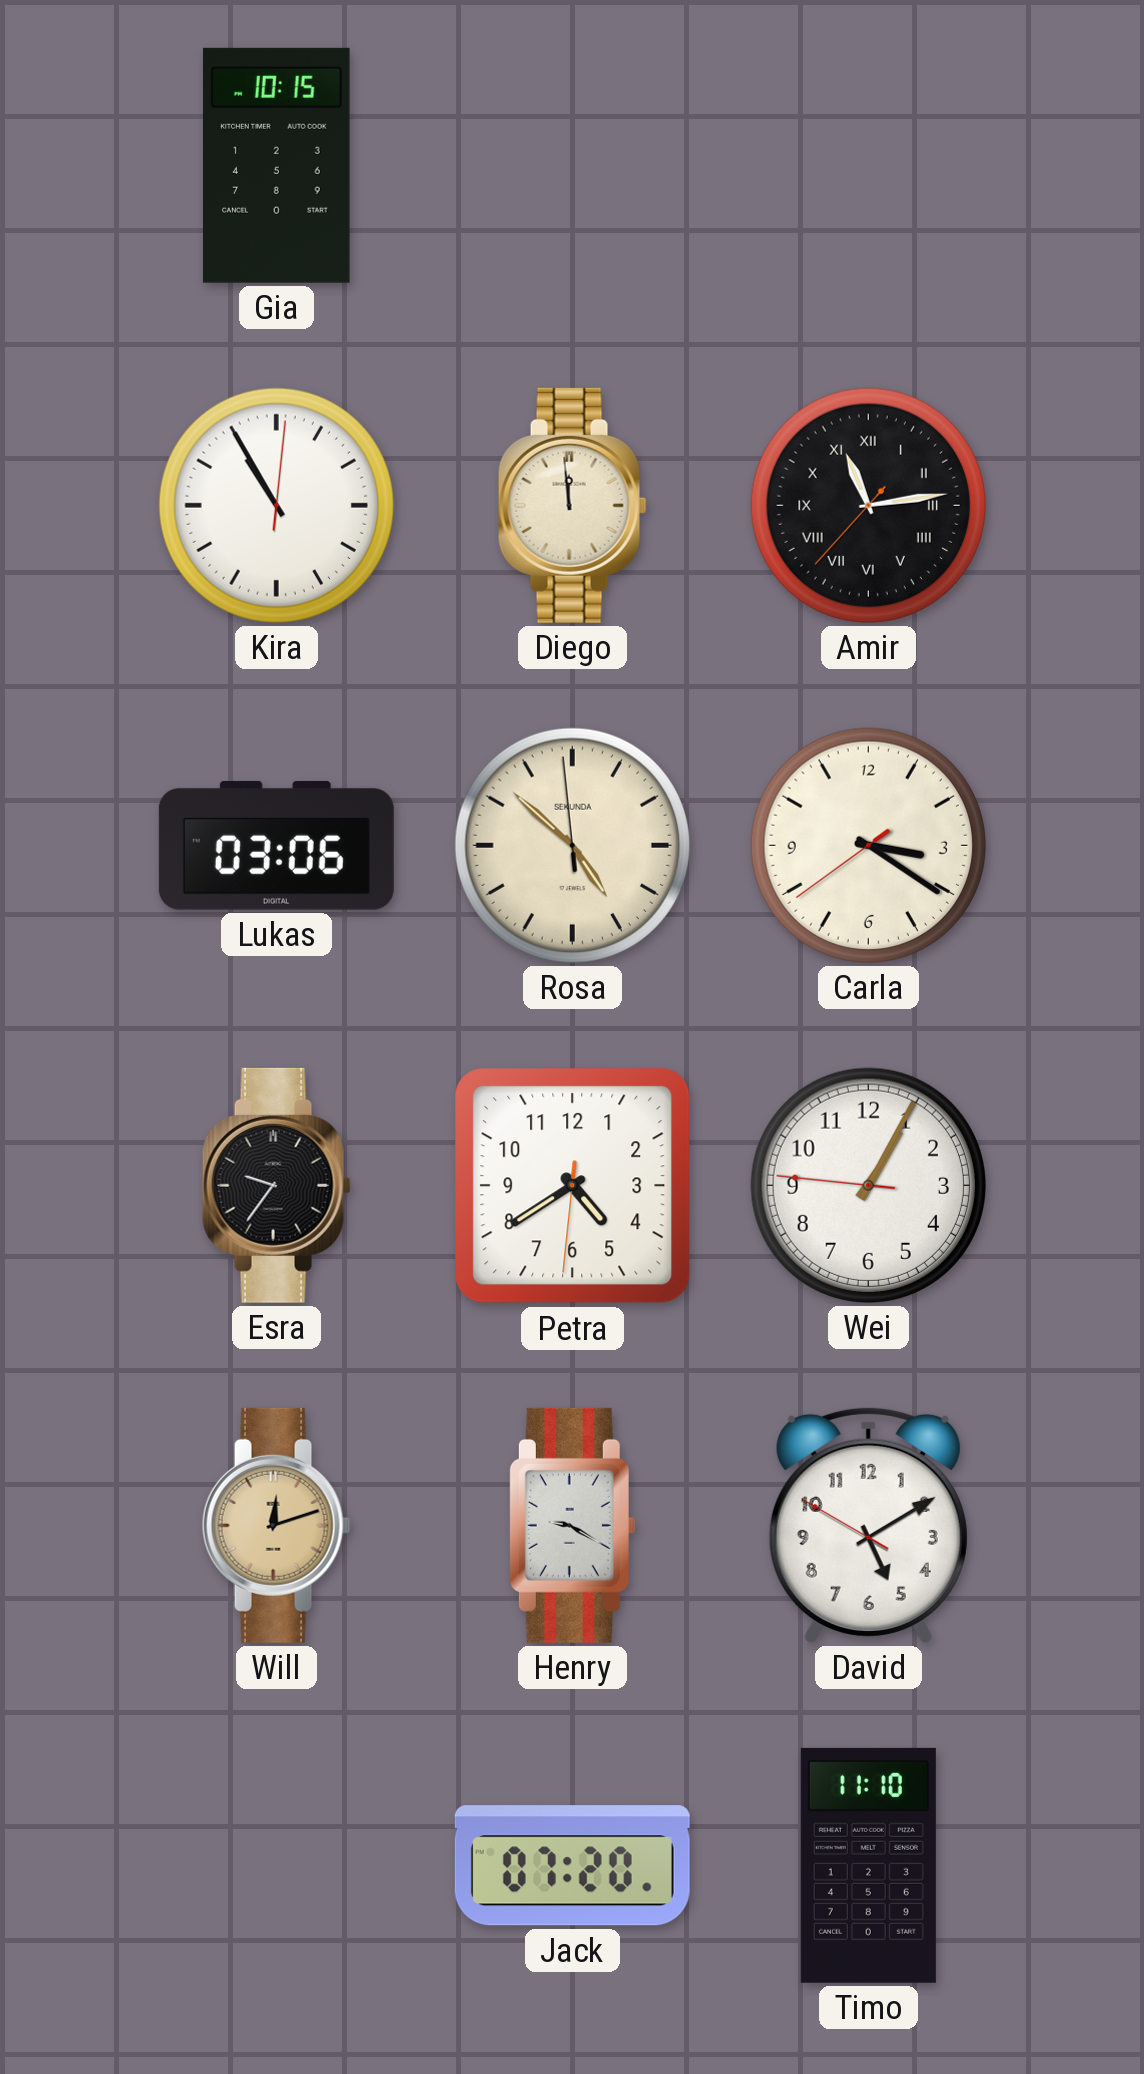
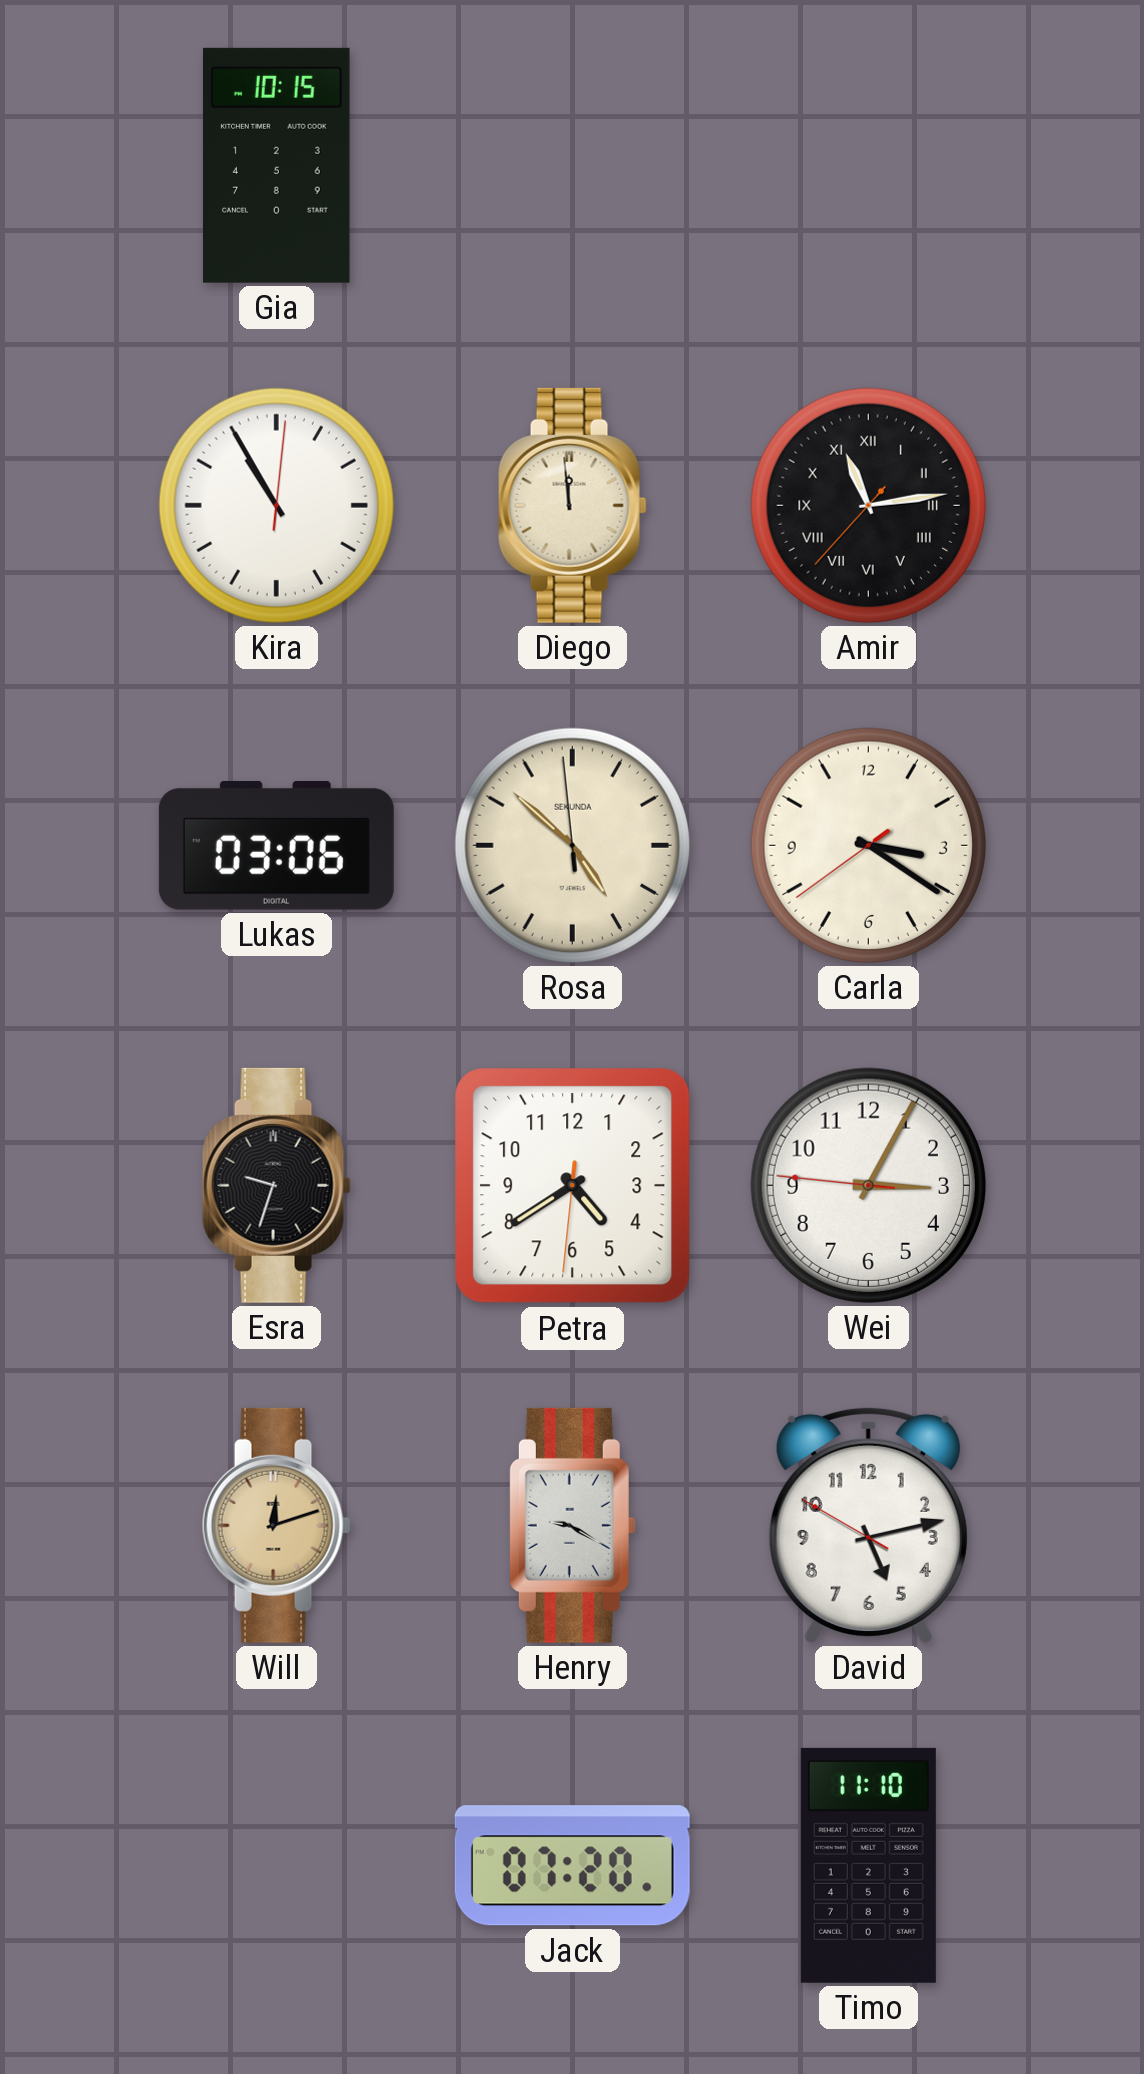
Esra: 9:36 -> 9:33
Wei: 1:04 -> 3:04
David: 5:09 -> 5:12
